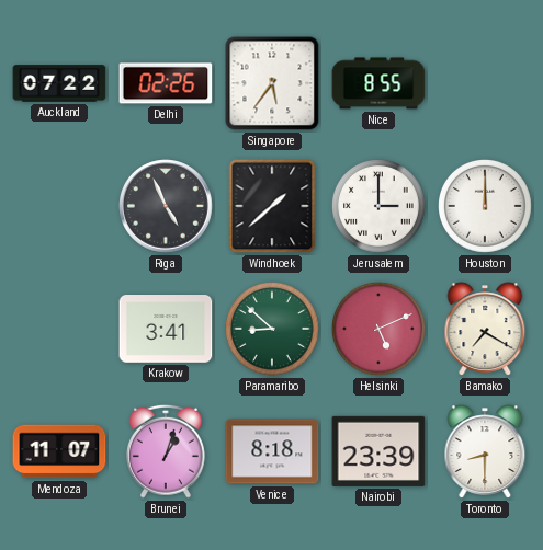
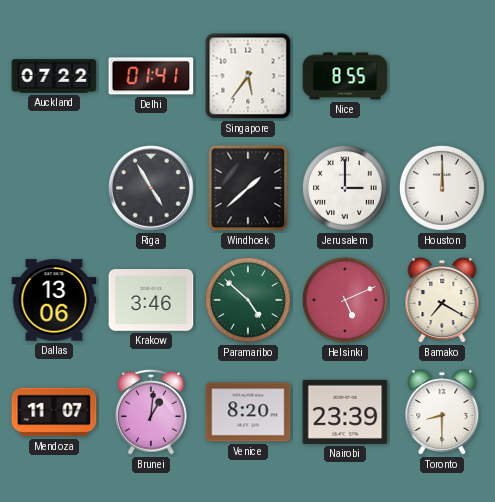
Delhi: 02:26 -> 01:41
Riga: 4:56 -> 4:55
Dallas: none -> 13:06
Krakow: 3:41 -> 3:46
Paramaribo: 8:52 -> 4:52
Brunei: 1:03 -> 1:01
Venice: 8:18 -> 8:20
